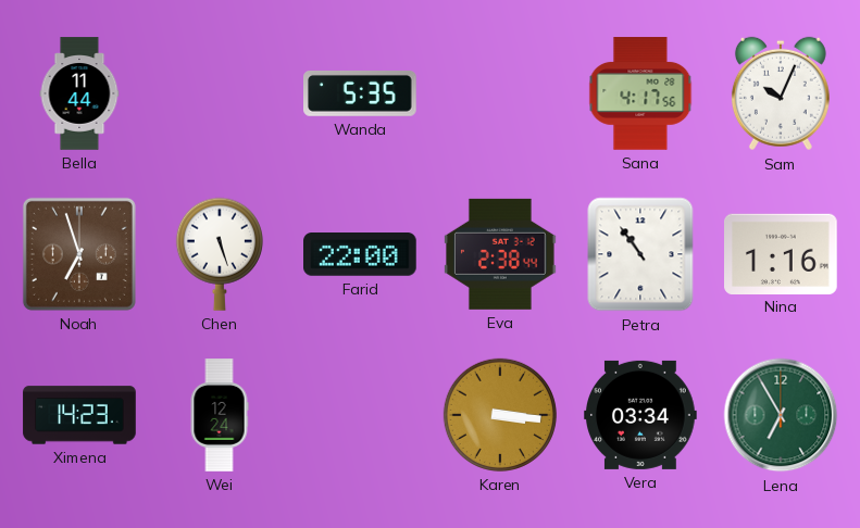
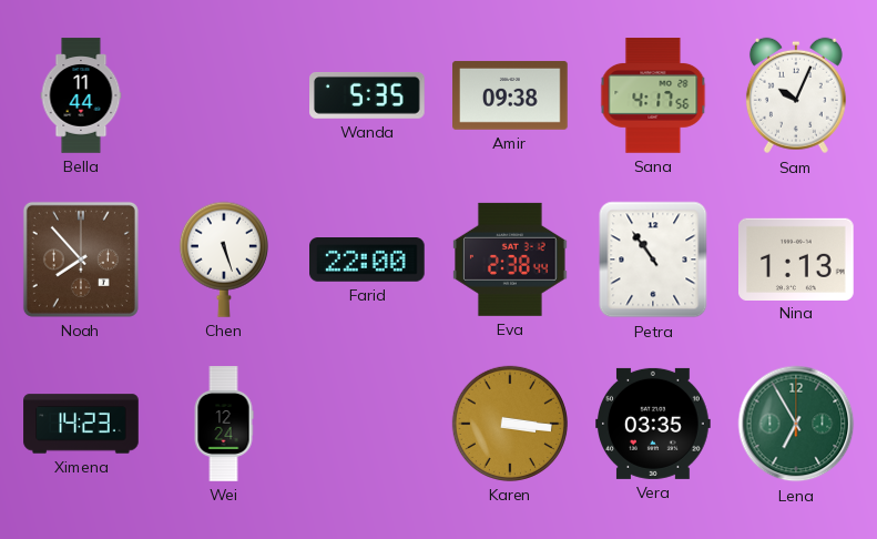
Amir: none -> 09:38
Noah: 6:57 -> 7:53
Nina: 1:16 -> 1:13
Vera: 03:34 -> 03:35
